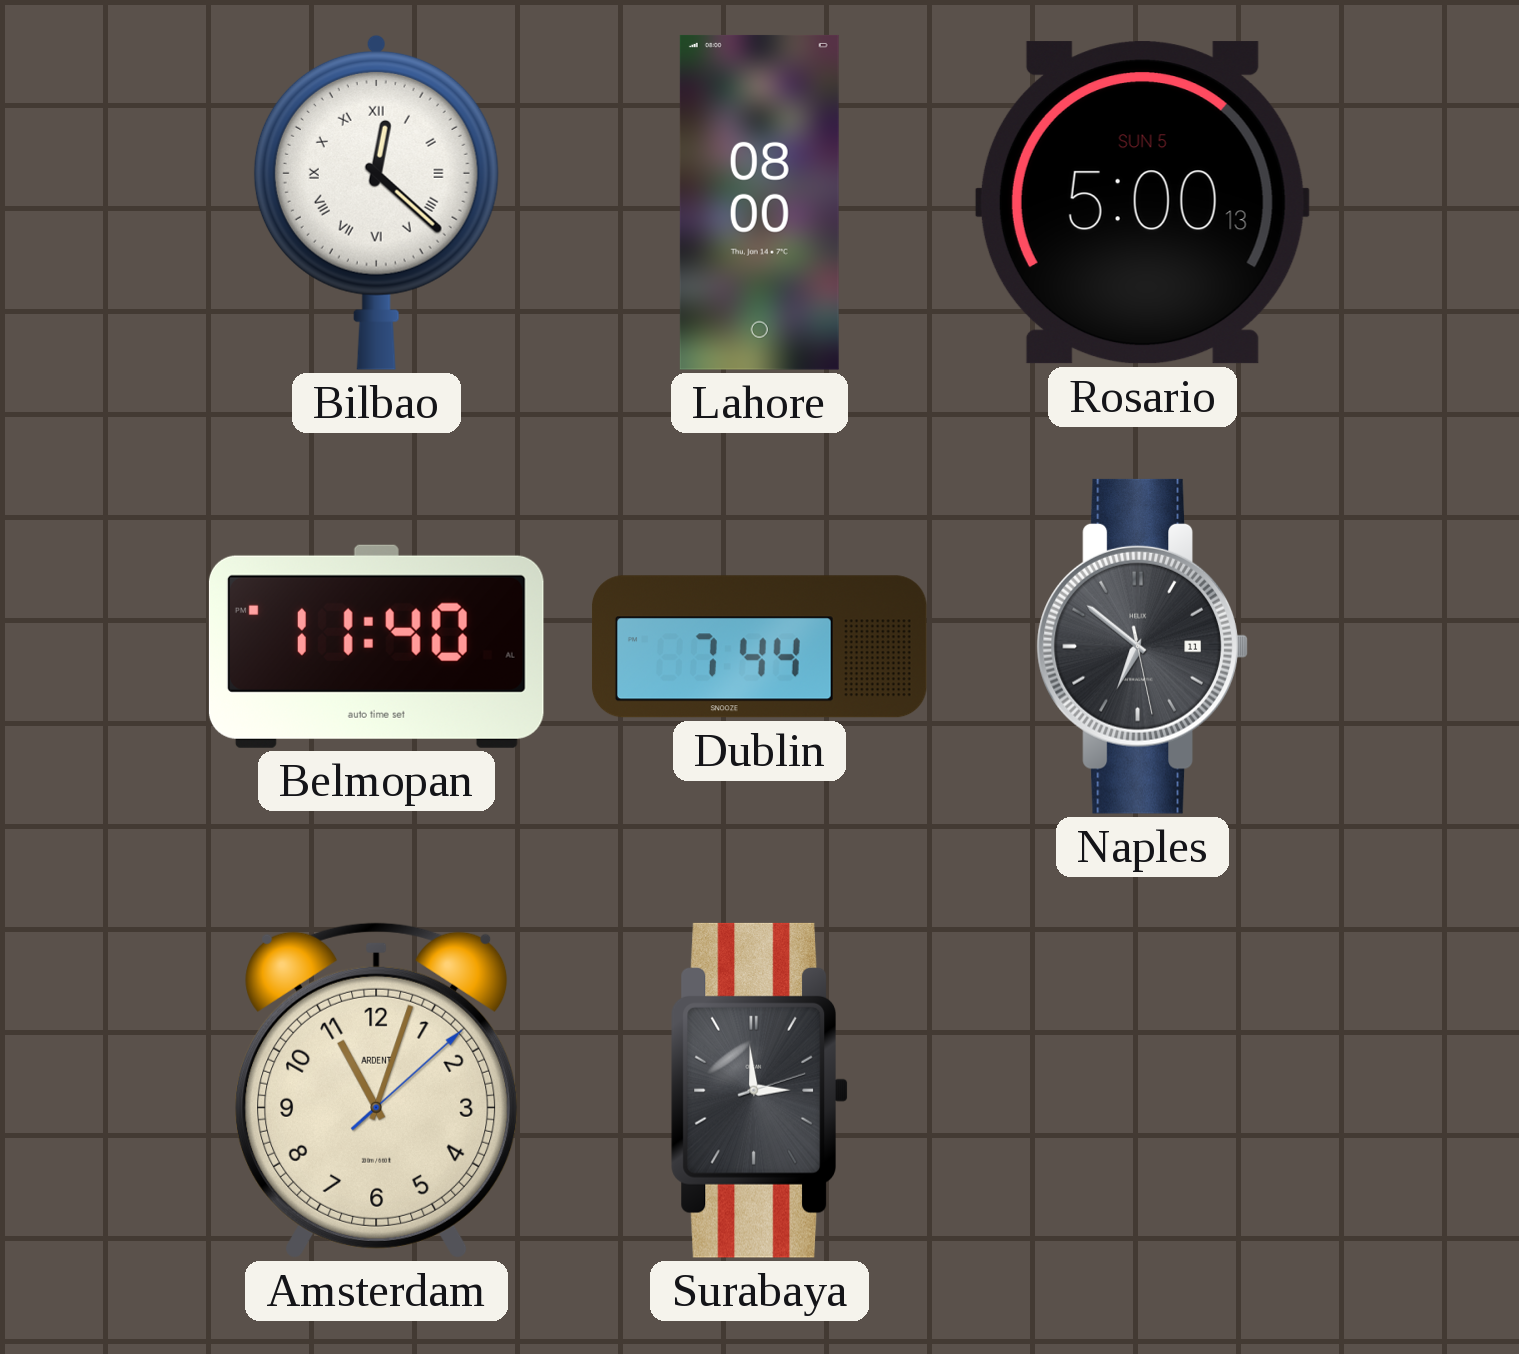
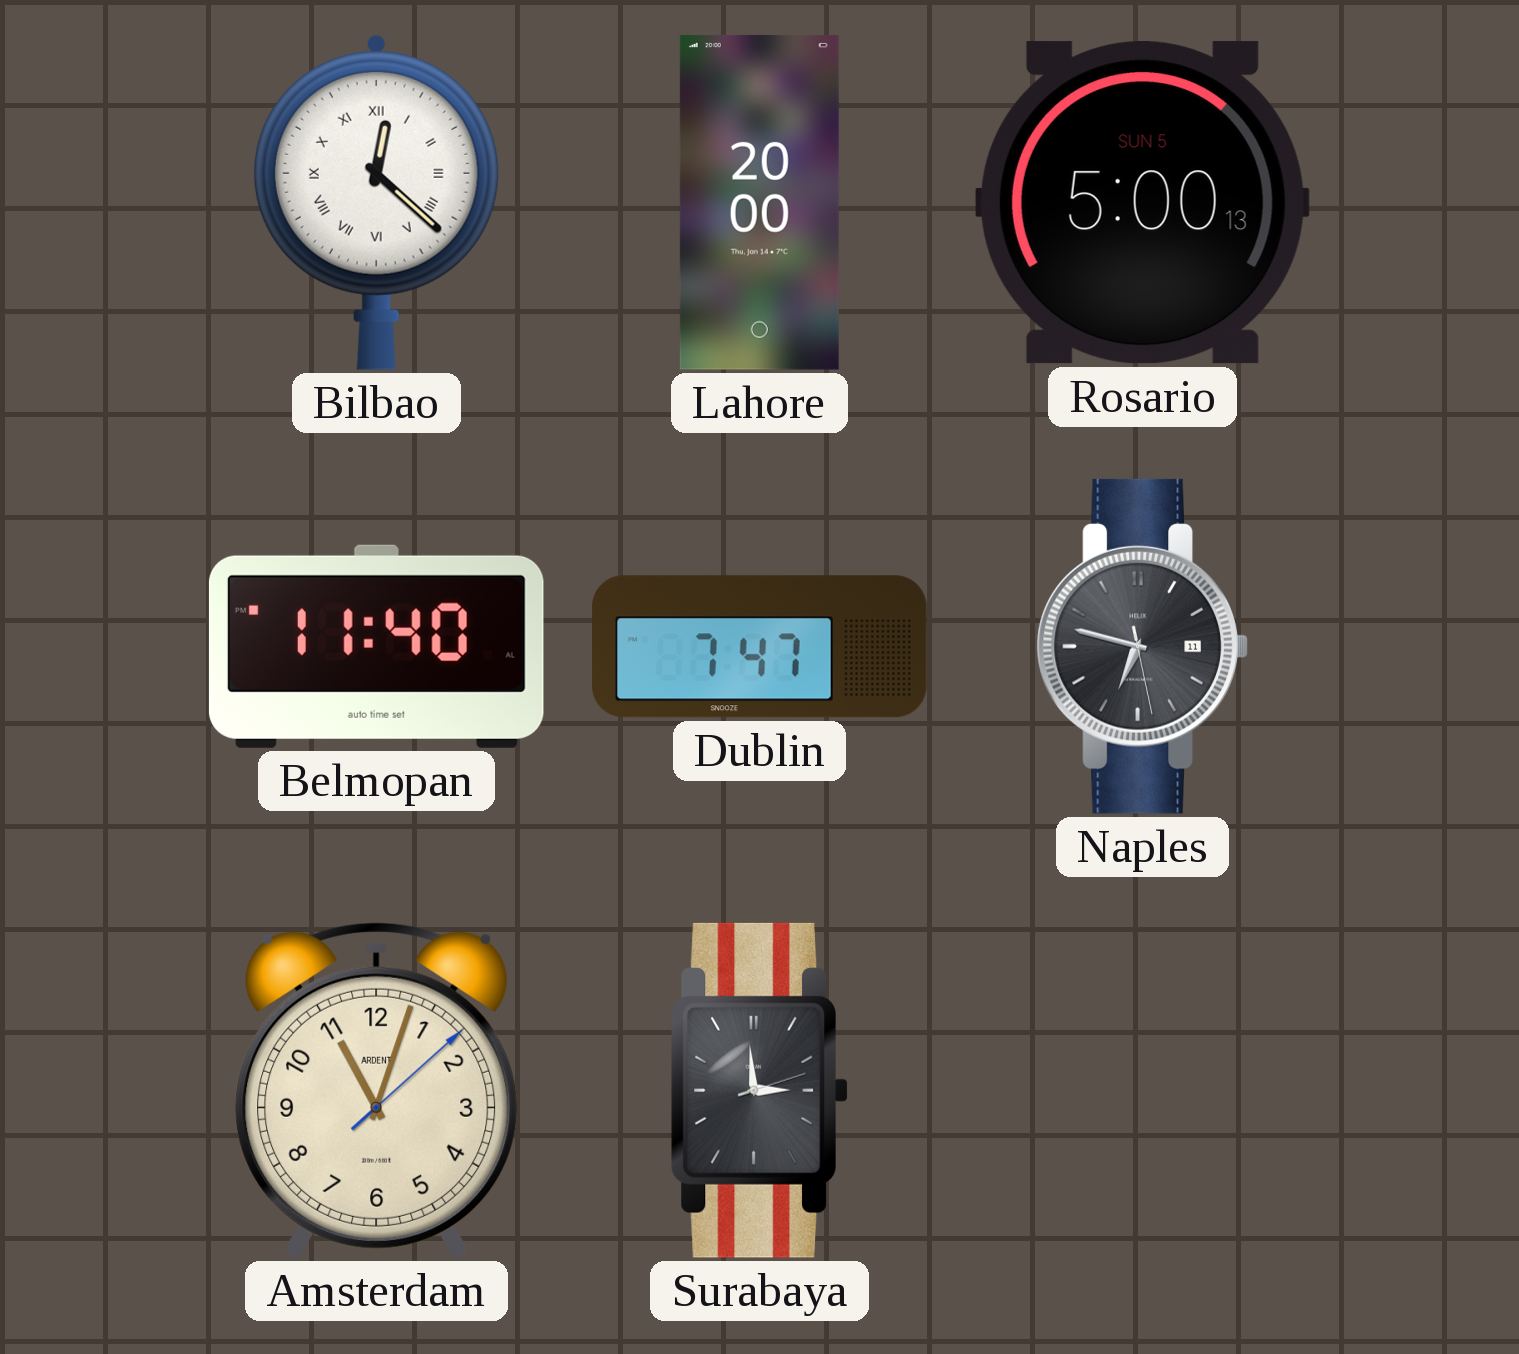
Lahore: 08:00 -> 20:00
Dublin: 7:44 -> 7:47
Naples: 6:51 -> 6:47
